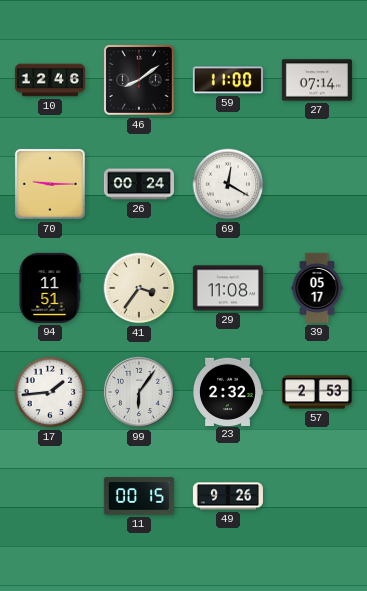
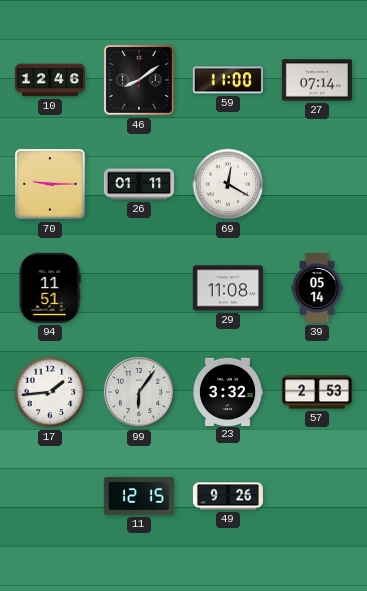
26: 00:24 -> 01:11
41: 3:36 -> none
39: 05:17 -> 05:14
23: 2:32 -> 3:32
11: 00:15 -> 12:15
